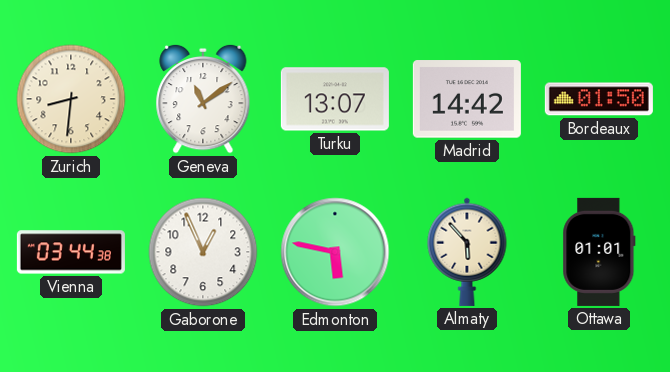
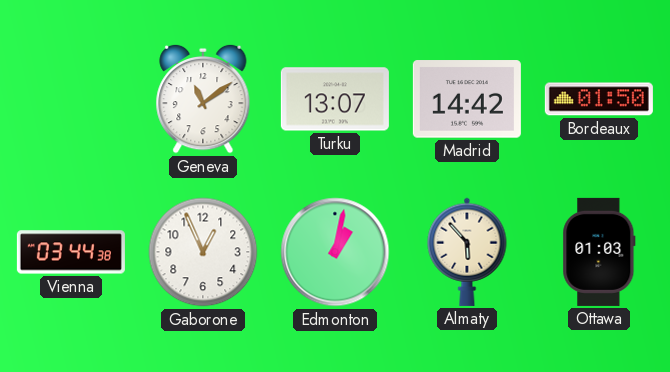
Zurich: 8:31 -> none
Edmonton: 5:47 -> 1:02
Ottawa: 01:01 -> 01:03
